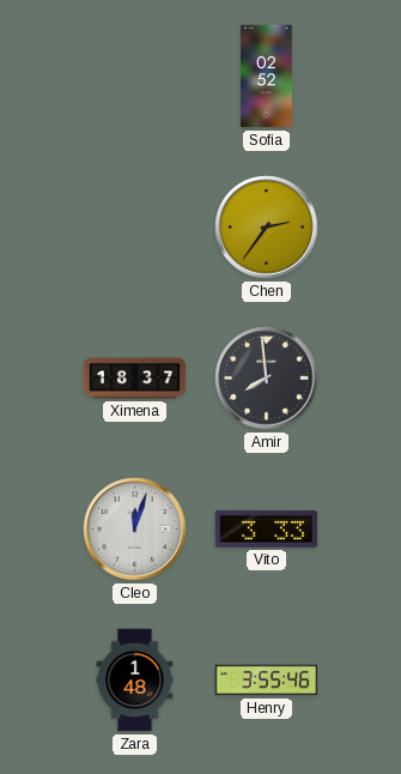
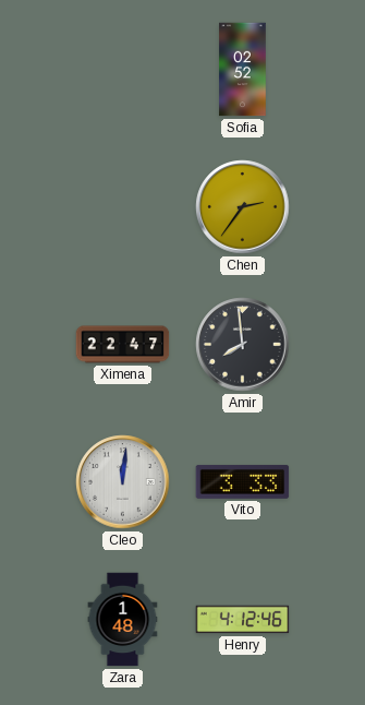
Ximena: 18:37 -> 22:47
Cleo: 12:03 -> 12:01
Henry: 3:55 -> 4:12
